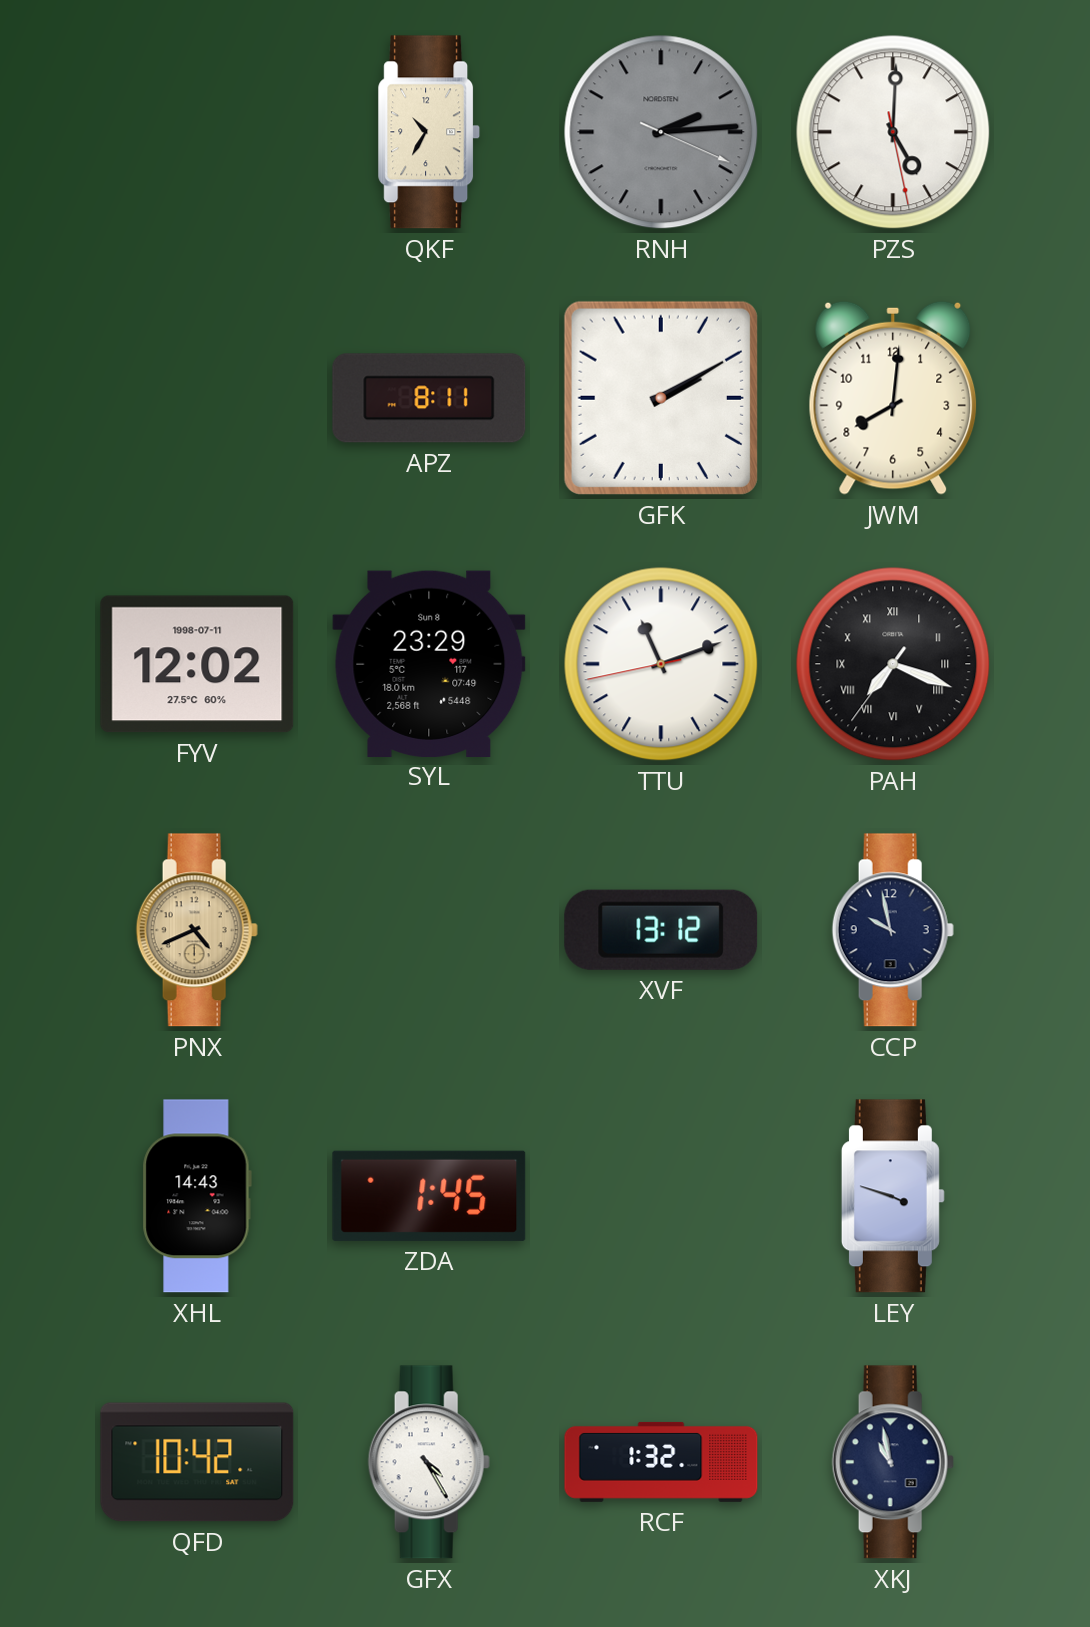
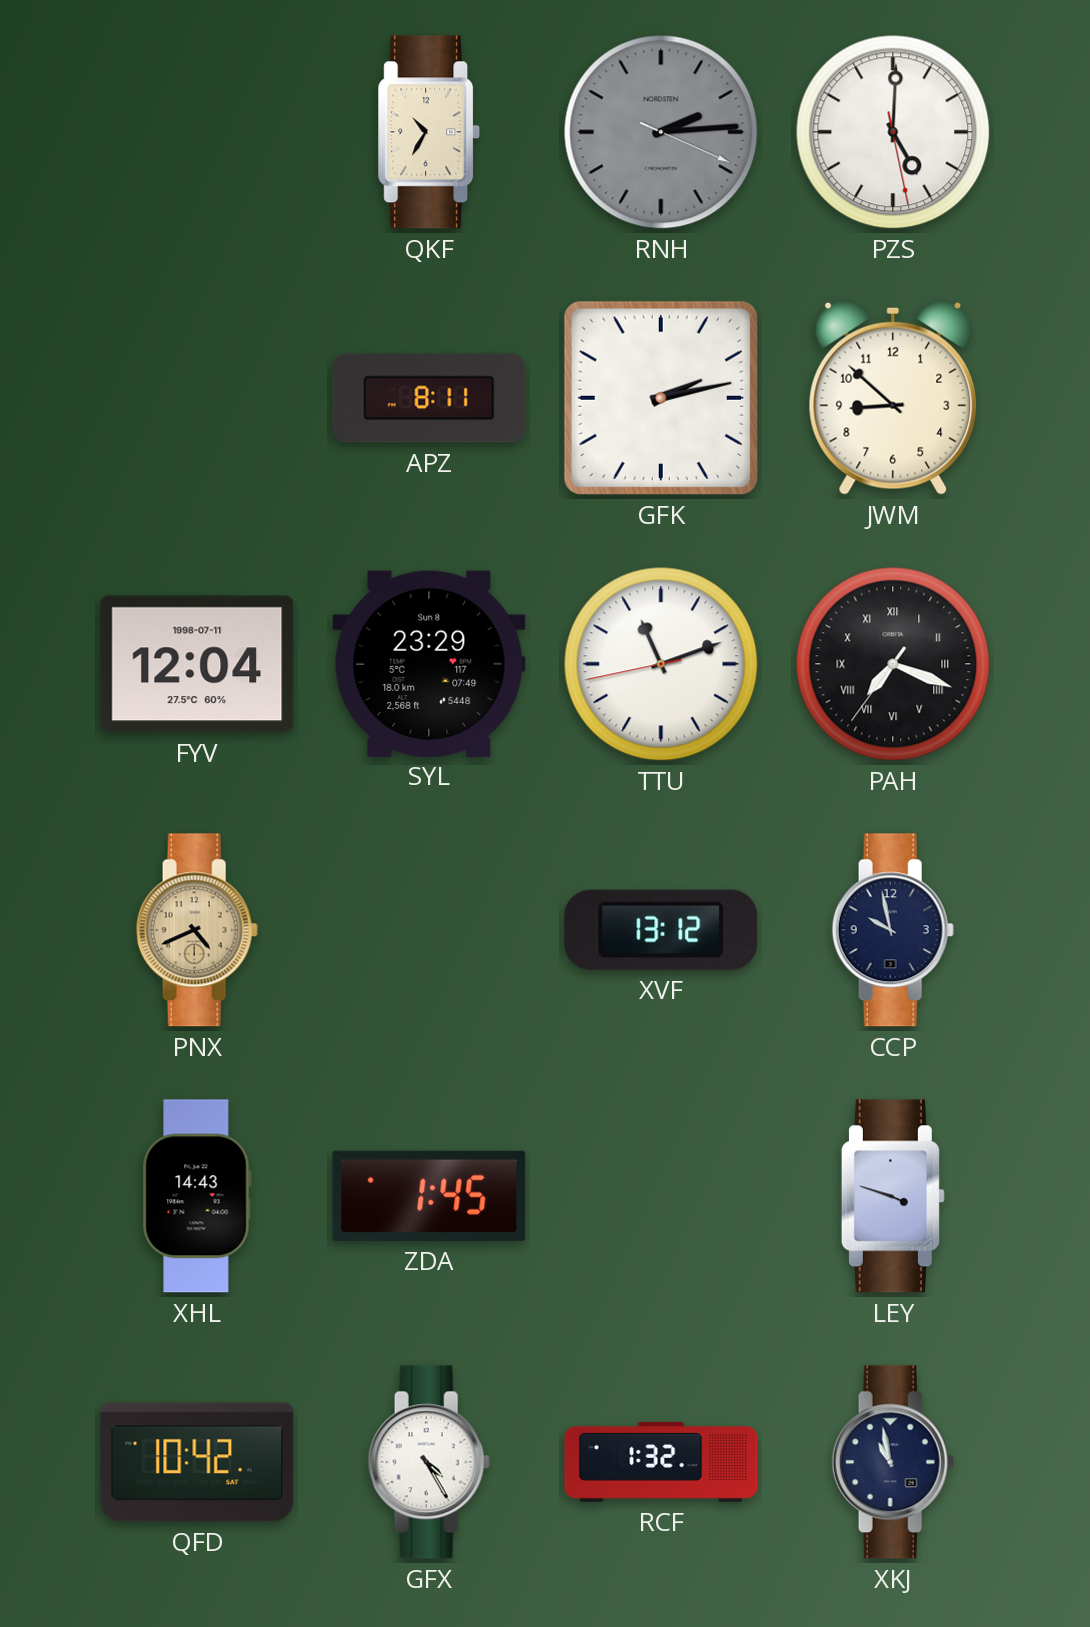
GFK: 2:10 -> 2:13
JWM: 8:01 -> 8:52
FYV: 12:02 -> 12:04
